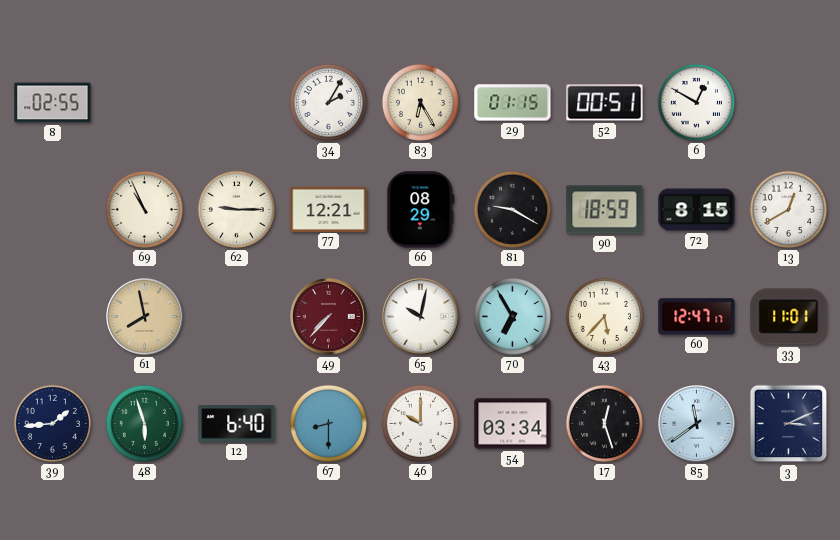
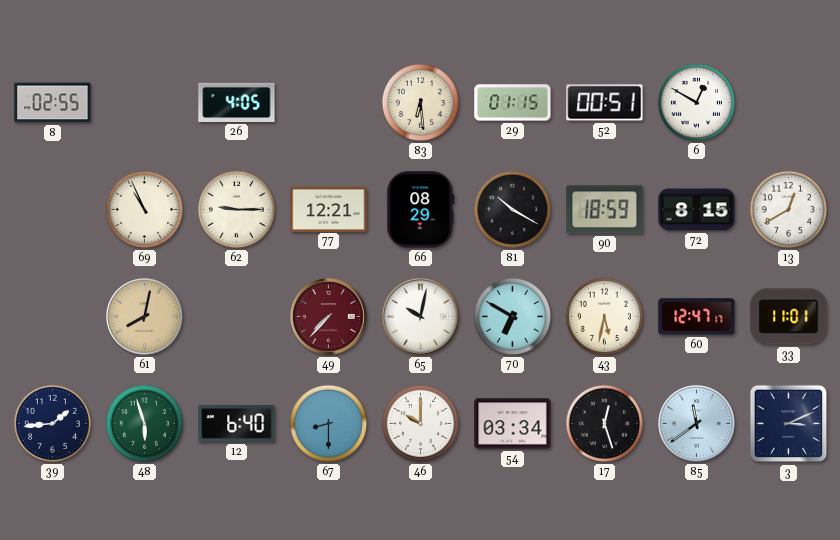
26: none -> 4:05
34: 2:05 -> none
83: 6:25 -> 6:29
81: 9:20 -> 10:20
61: 7:58 -> 8:02
70: 6:55 -> 6:50
43: 5:37 -> 5:32
